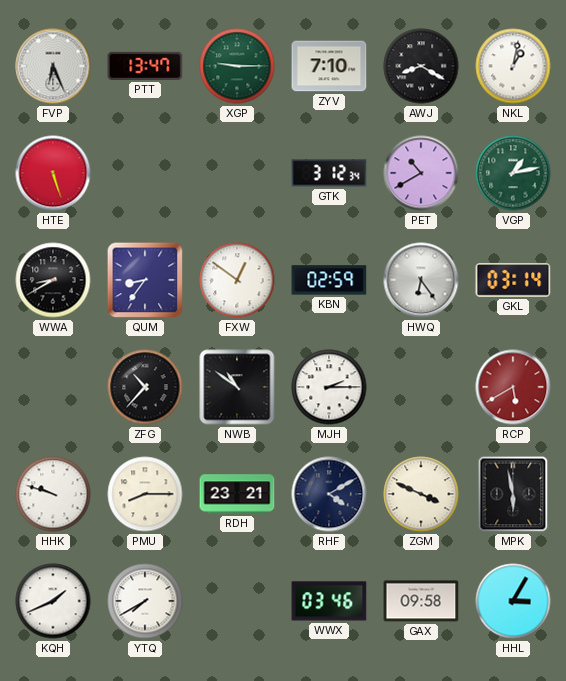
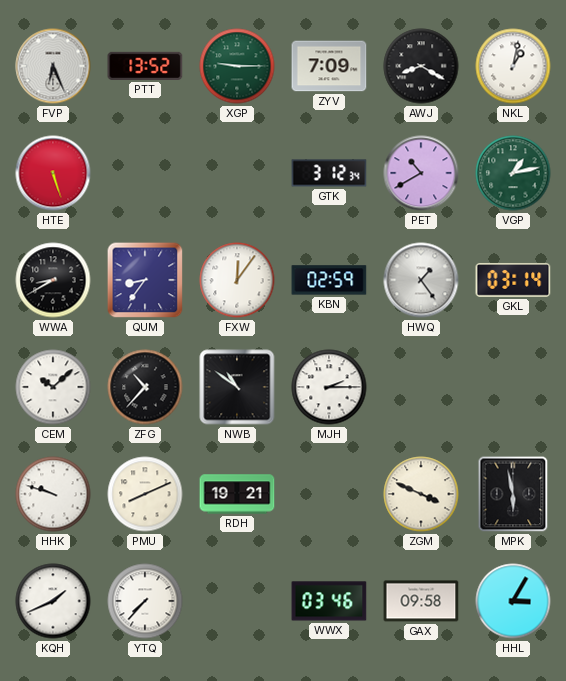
PTT: 13:47 -> 13:52
ZYV: 7:10 -> 7:09
FXW: 12:51 -> 12:06
HWQ: 6:24 -> 1:24
CEM: none -> 10:08
RCP: 5:40 -> none
PMU: 8:15 -> 8:11
RDH: 23:21 -> 19:21
RHF: 4:10 -> none
YTQ: 7:40 -> 7:37
